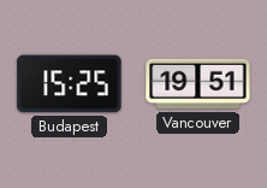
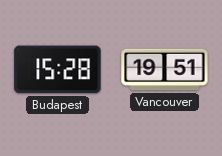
Budapest: 15:25 -> 15:28
